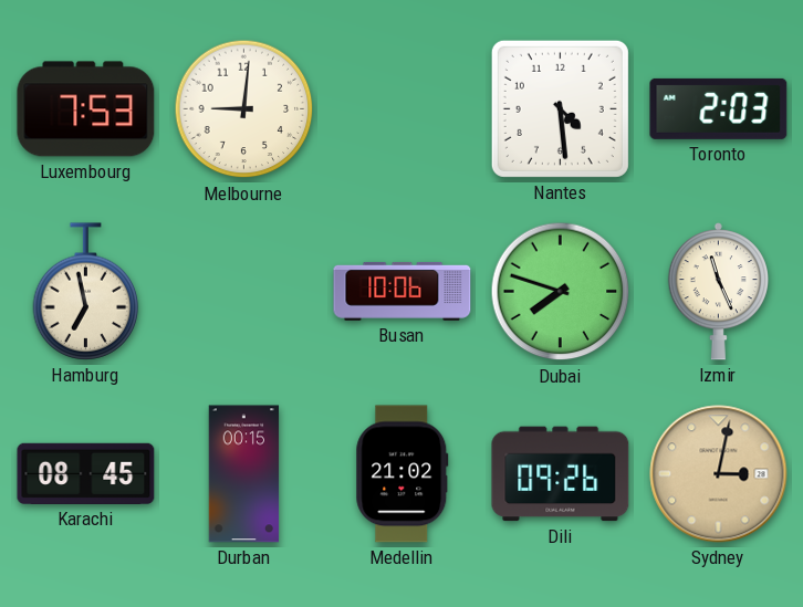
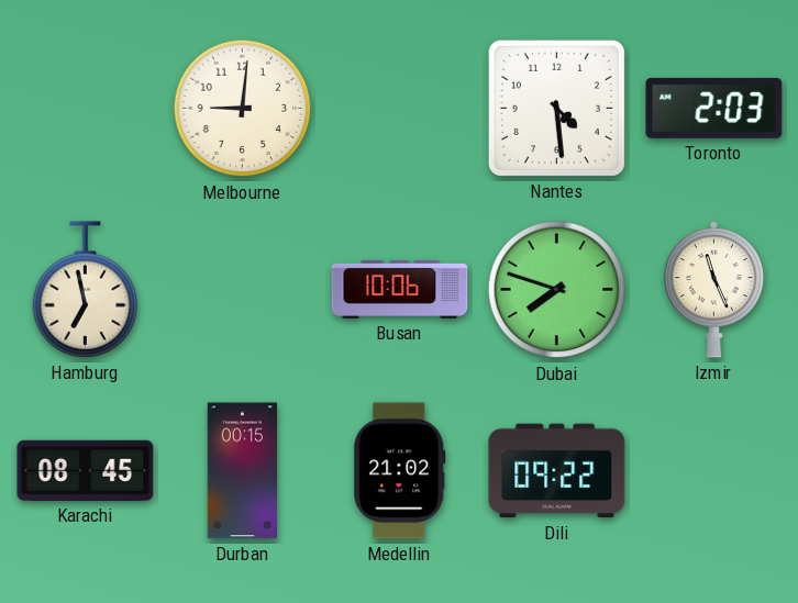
Luxembourg: 7:53 -> none
Dili: 09:26 -> 09:22
Sydney: 3:02 -> none
